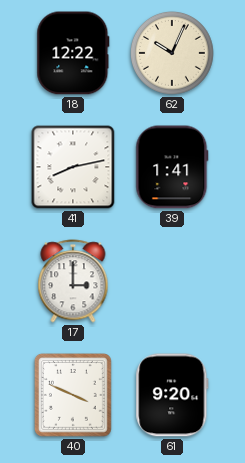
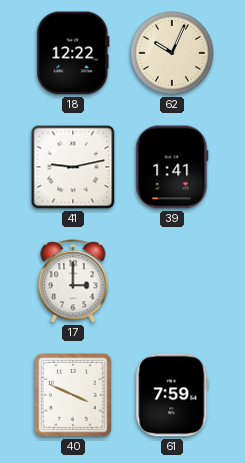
41: 8:13 -> 9:13
61: 9:20 -> 7:59
